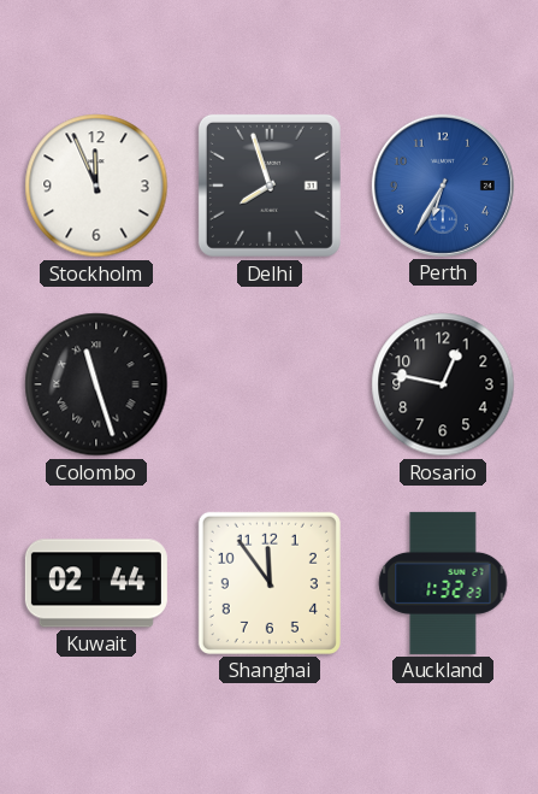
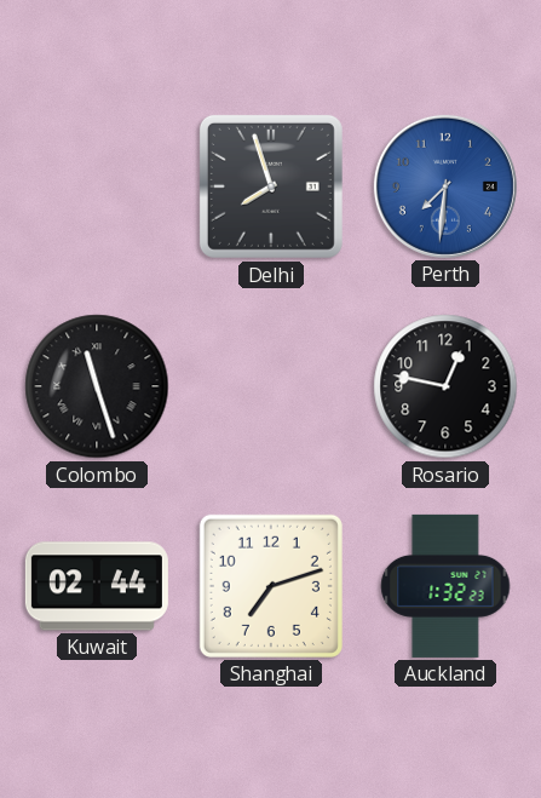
Stockholm: 11:56 -> none
Perth: 6:35 -> 7:31
Shanghai: 11:54 -> 7:12
